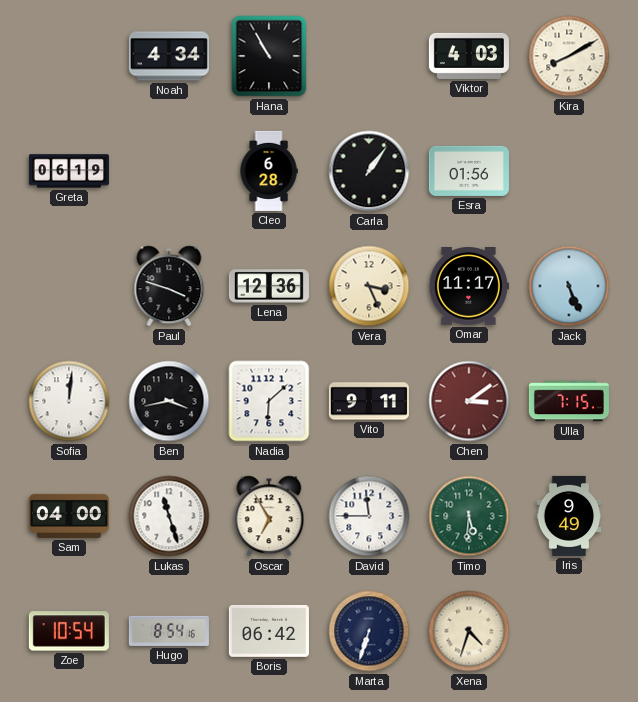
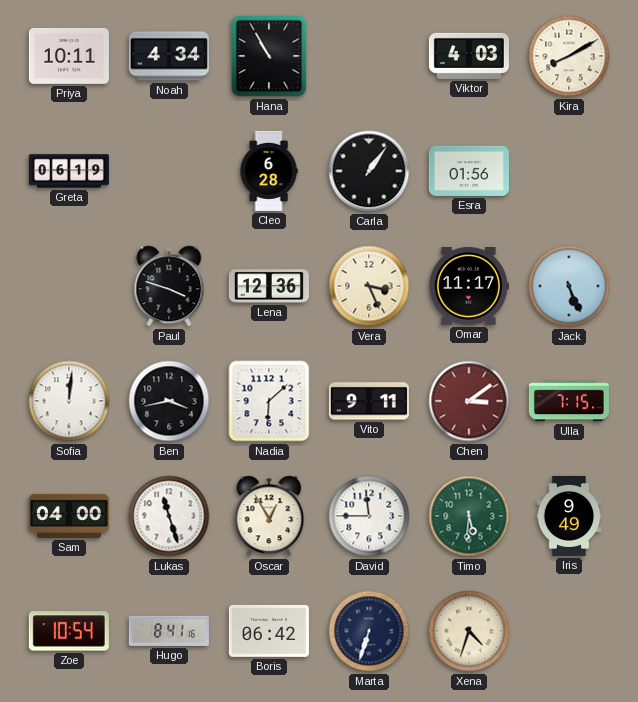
Priya: none -> 10:11
Oscar: 6:55 -> 12:55
Hugo: 8:54 -> 8:41
